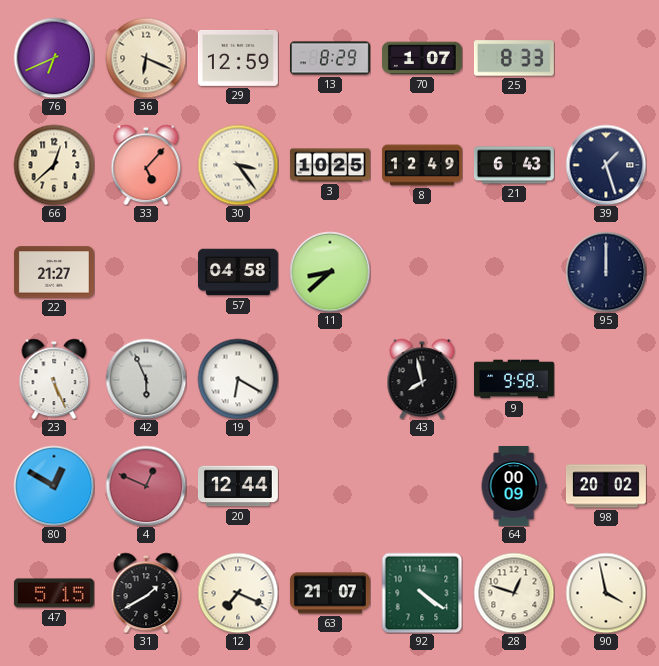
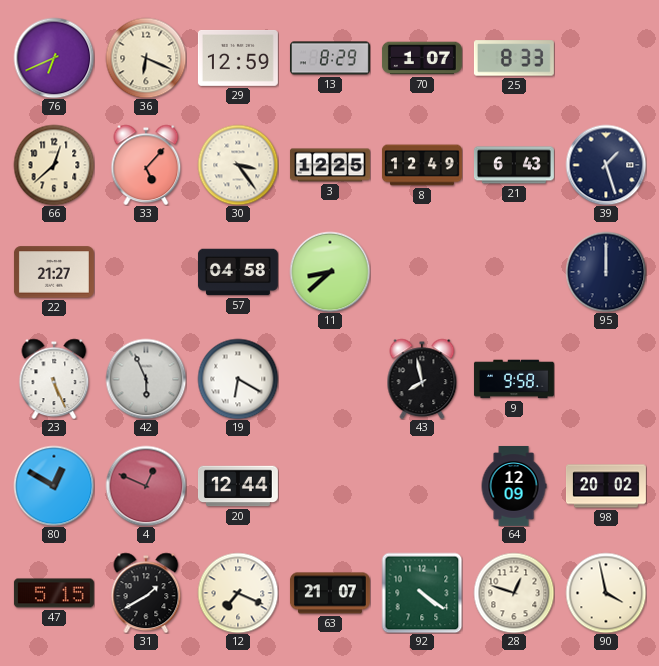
3: 10:25 -> 12:25
64: 00:09 -> 12:09
